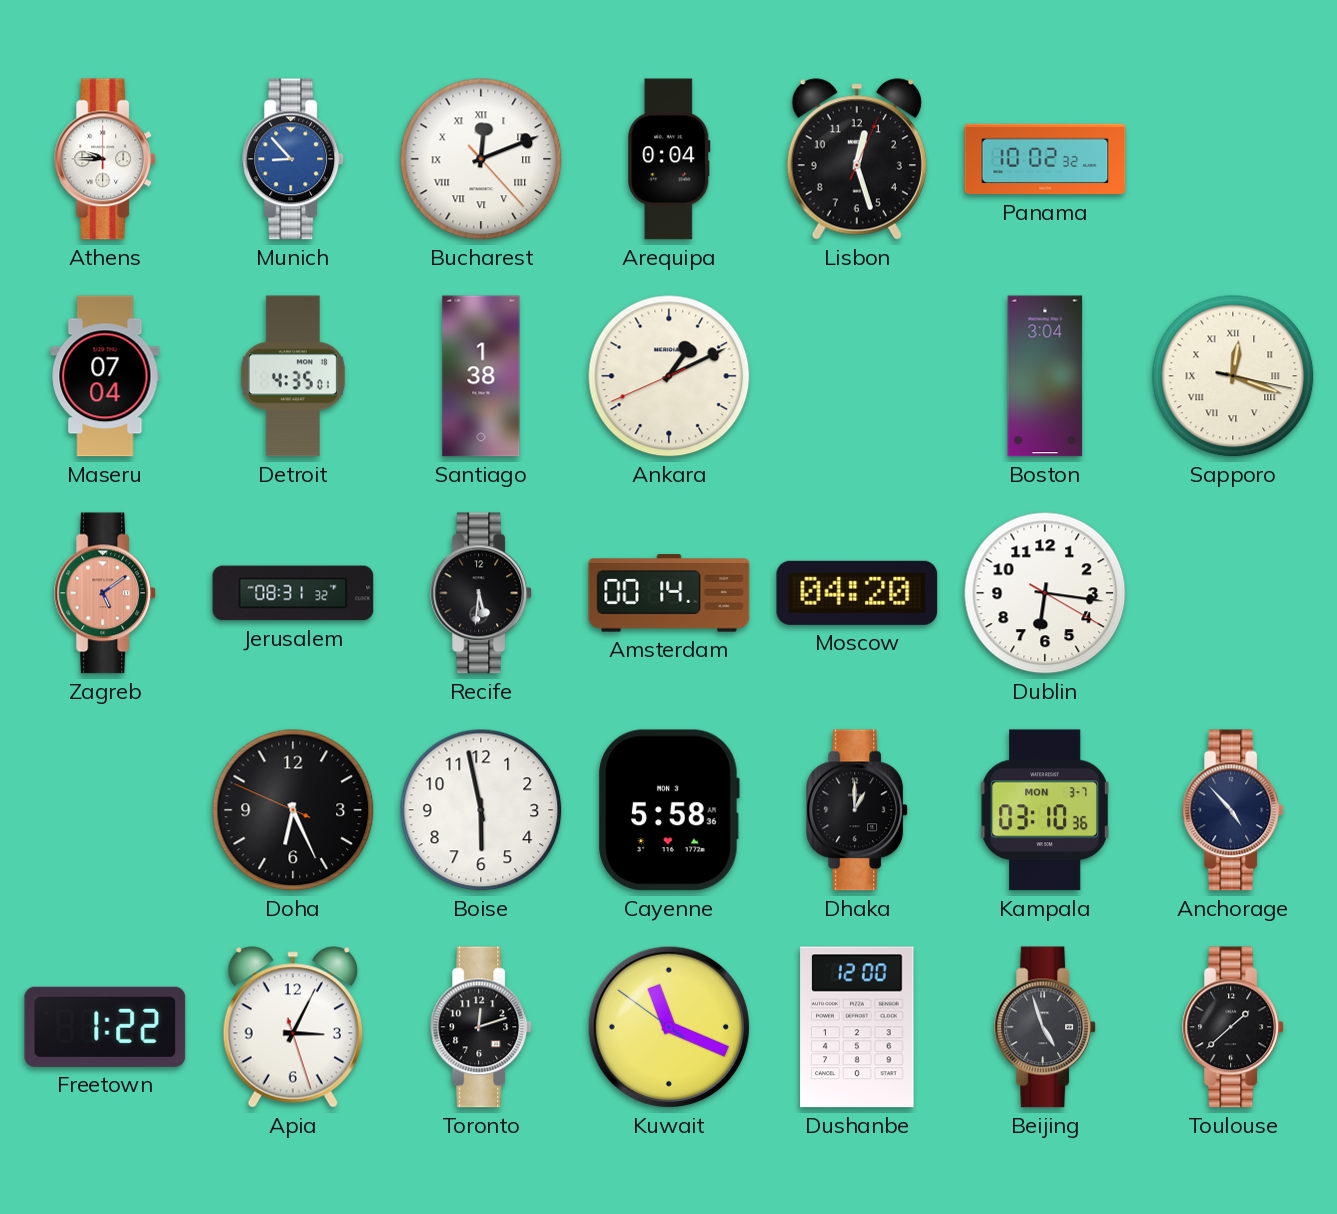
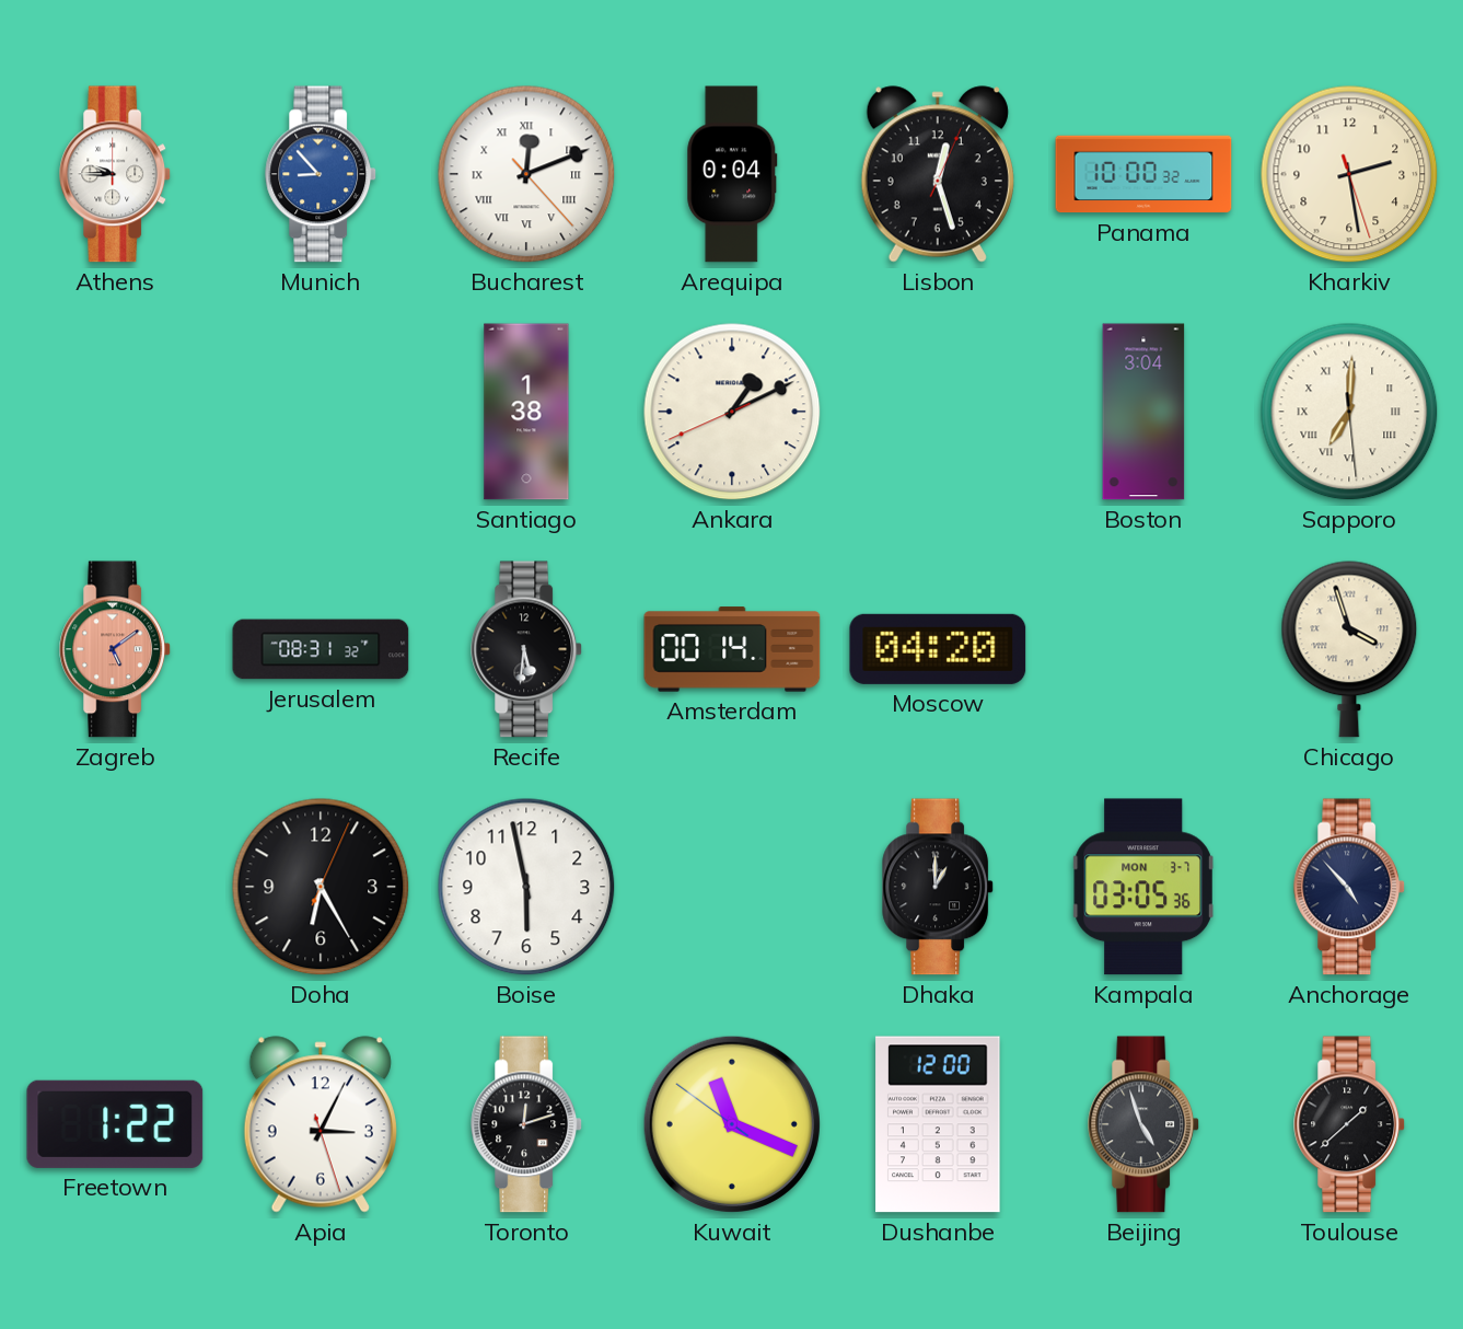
Panama: 10:02 -> 10:00
Kharkiv: none -> 2:28
Maseru: 07:04 -> none
Detroit: 4:35 -> none
Sapporo: 12:18 -> 7:00
Dublin: 6:16 -> none
Chicago: none -> 3:57
Doha: 6:25:49 -> 6:25:04
Cayenne: 5:58 -> none
Kampala: 03:10 -> 03:05
